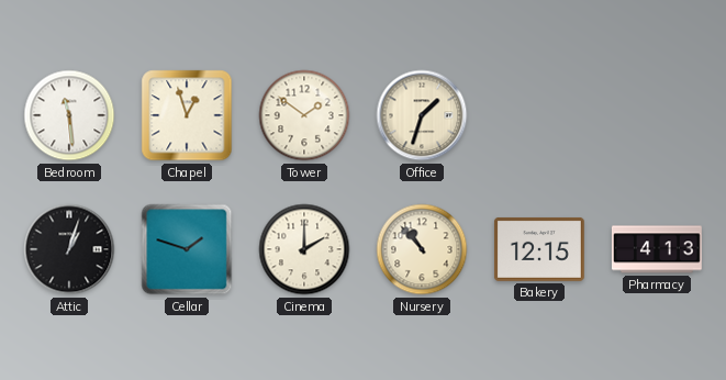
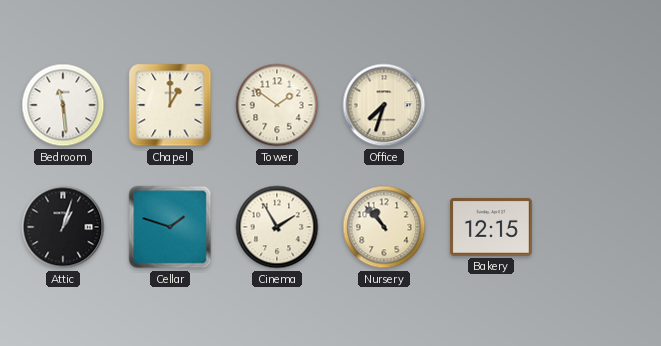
Chapel: 12:57 -> 1:00
Office: 1:33 -> 7:33
Cinema: 2:00 -> 1:55
Pharmacy: 4:13 -> none
